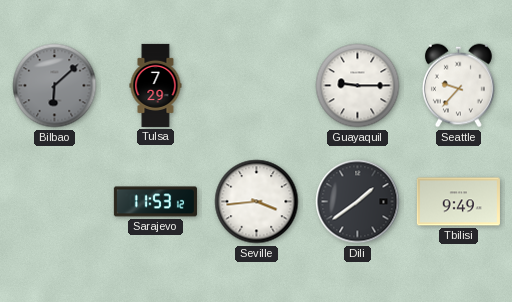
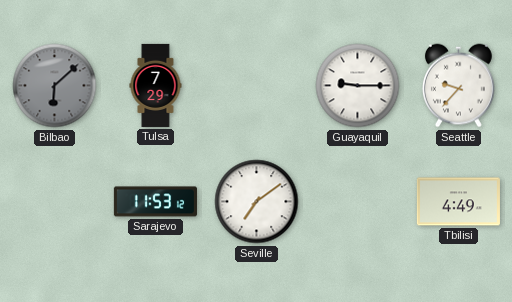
Seville: 3:44 -> 7:09
Dili: 1:39 -> none
Tbilisi: 9:49 -> 4:49
